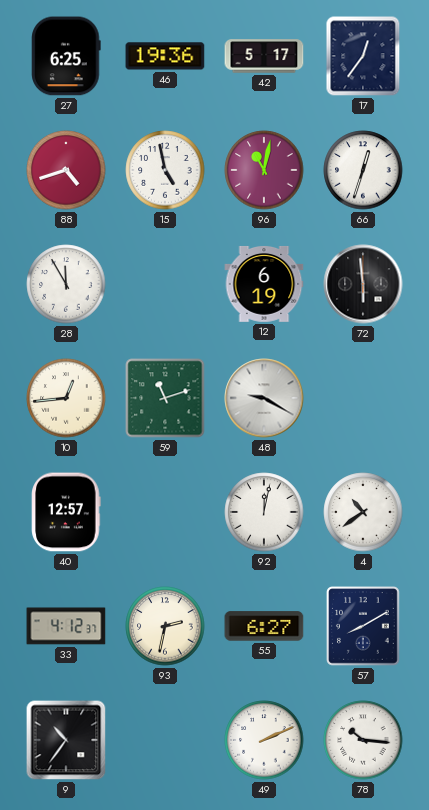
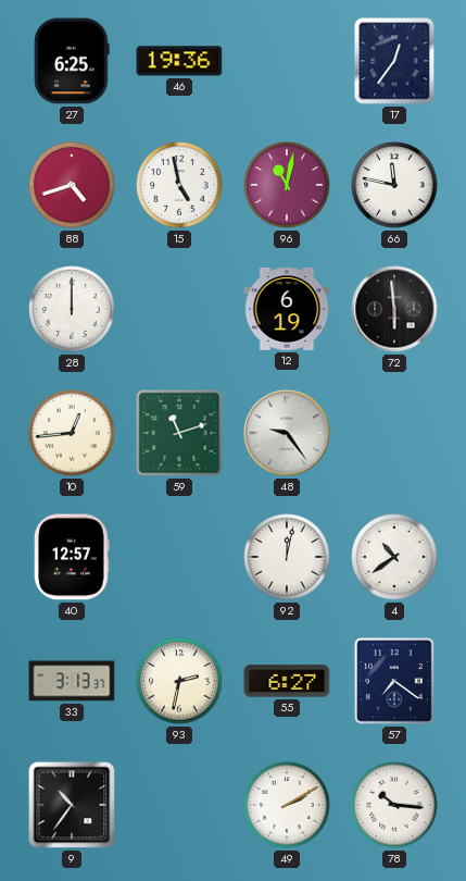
42: 5:17 -> none
66: 12:33 -> 11:47
28: 11:55 -> 12:00
48: 9:20 -> 9:24
33: 4:12 -> 3:13
57: 8:10 -> 7:21
49: 2:11 -> 2:10
